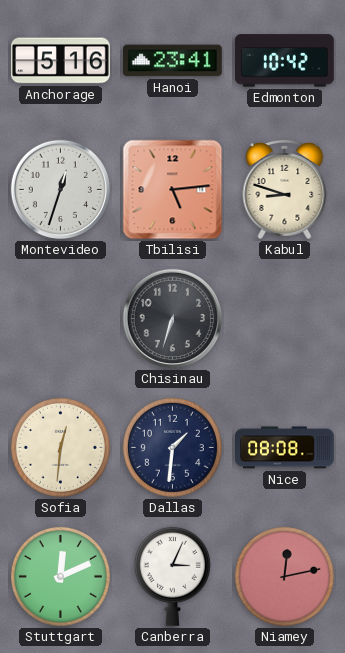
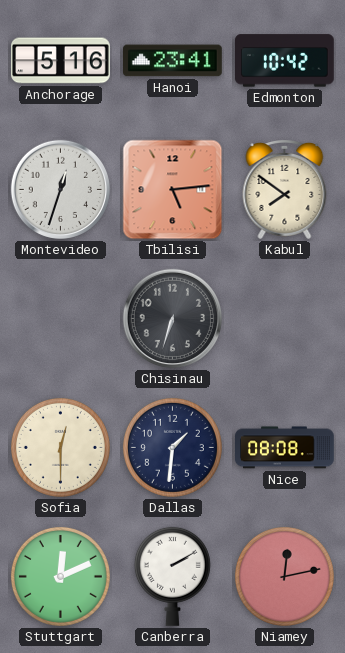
Kabul: 8:48 -> 7:51
Sofia: 12:31 -> 12:30
Canberra: 3:04 -> 2:10
